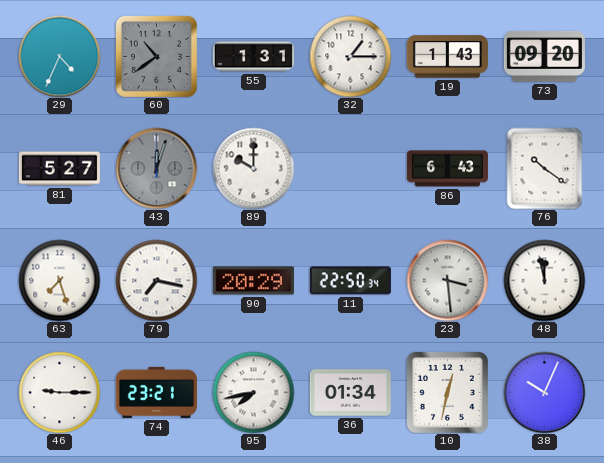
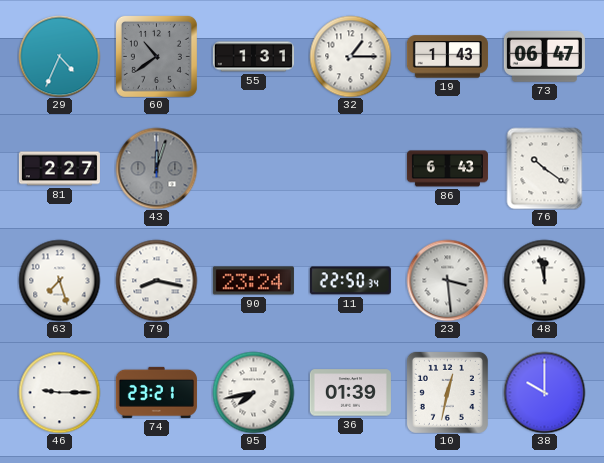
73: 09:20 -> 06:47
81: 5:27 -> 2:27
89: 10:00 -> none
79: 7:17 -> 8:17
90: 20:29 -> 23:24
36: 01:34 -> 01:39
38: 10:04 -> 10:00
